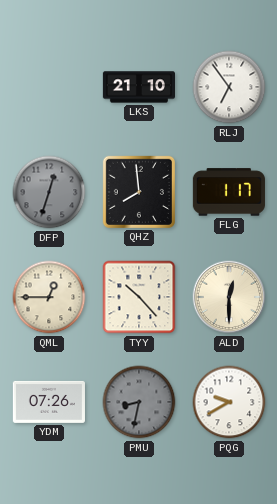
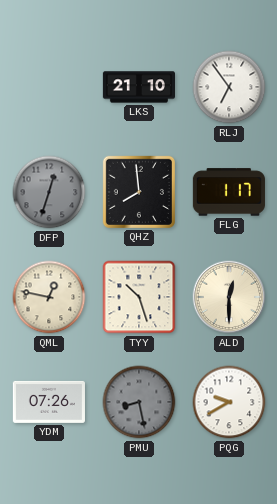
QML: 12:45 -> 12:47
TYY: 10:23 -> 10:27
PMU: 8:32 -> 8:28
